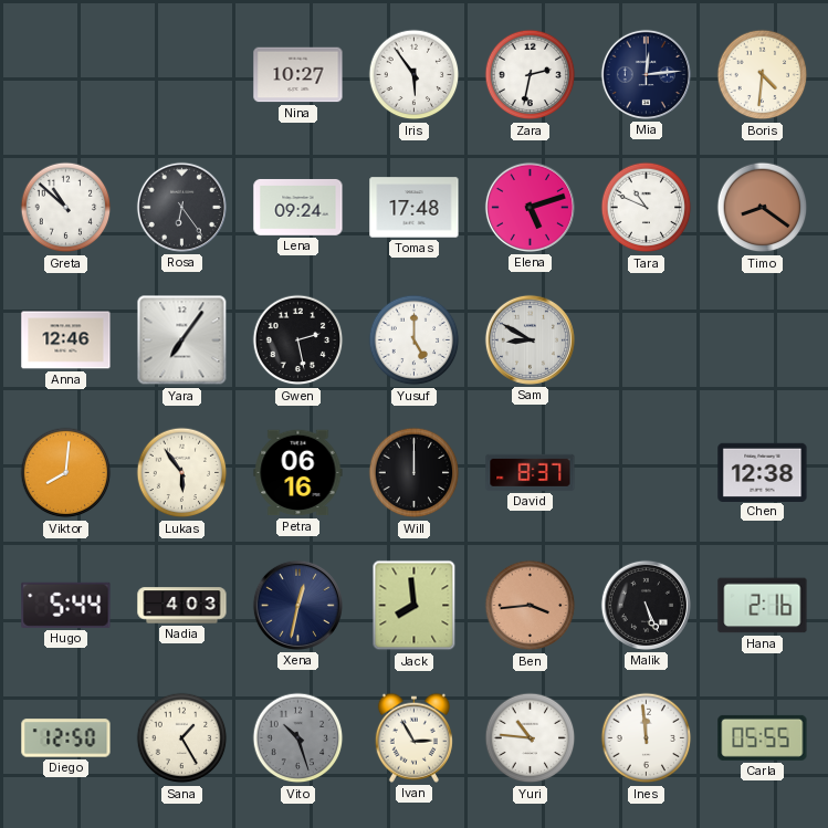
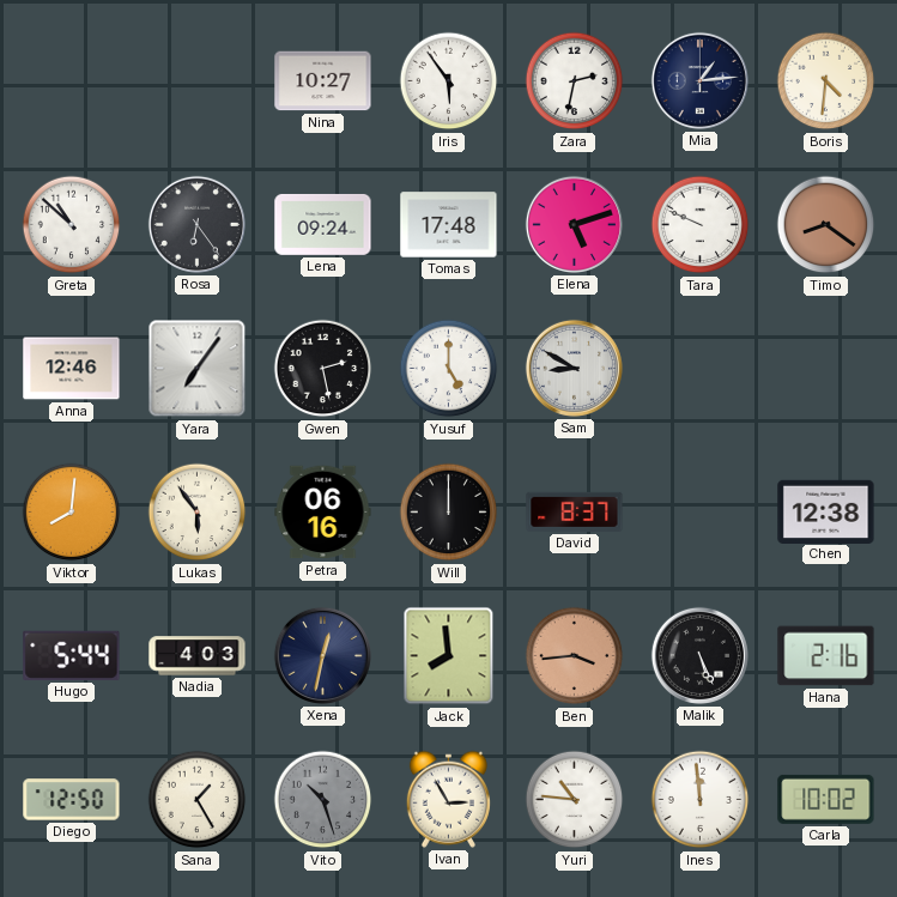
Mia: 12:14 -> 1:14
Tara: 10:49 -> 9:49
Carla: 05:55 -> 10:02
